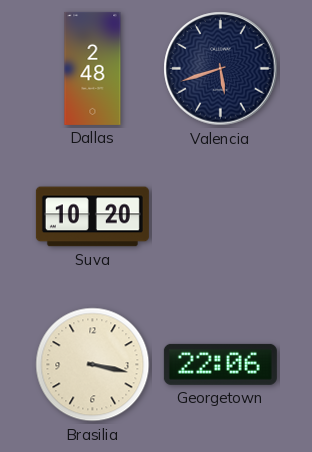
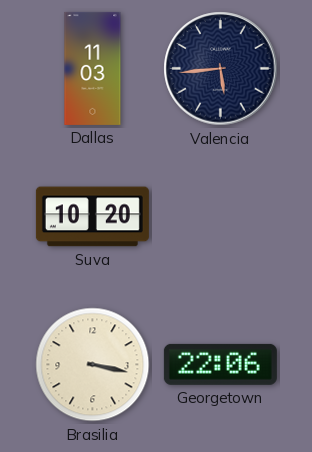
Dallas: 2:48 -> 11:03
Valencia: 5:42 -> 5:44
